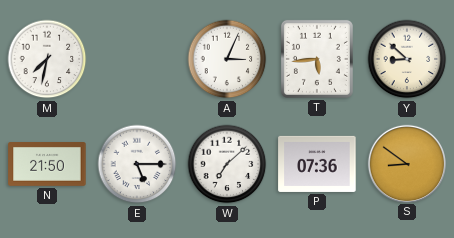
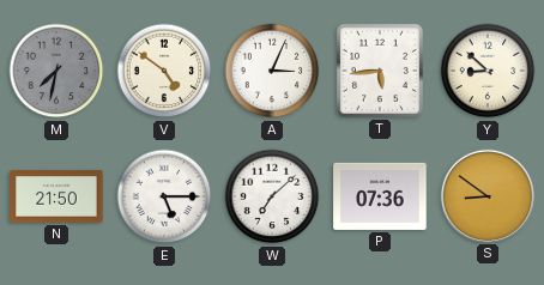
M dial: white -> grey
V: none -> 4:51
